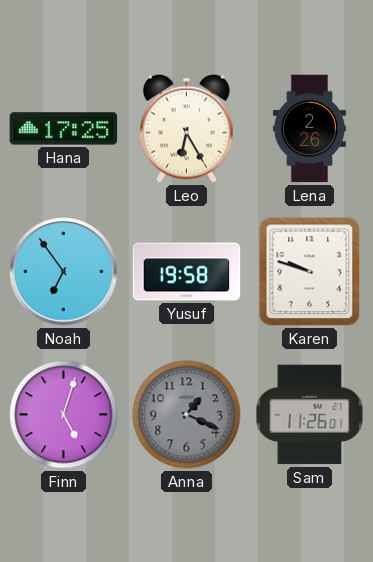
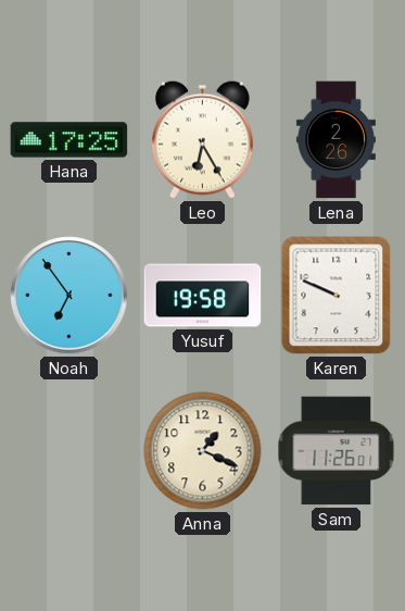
Karen: 9:48 -> 9:49
Finn: 5:03 -> none
Anna dial: grey -> cream
